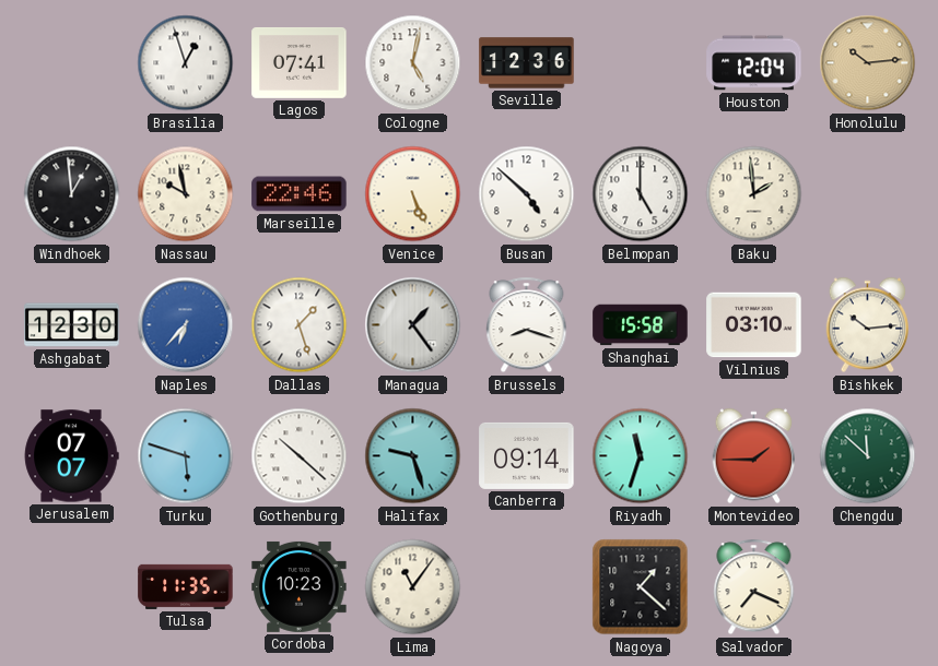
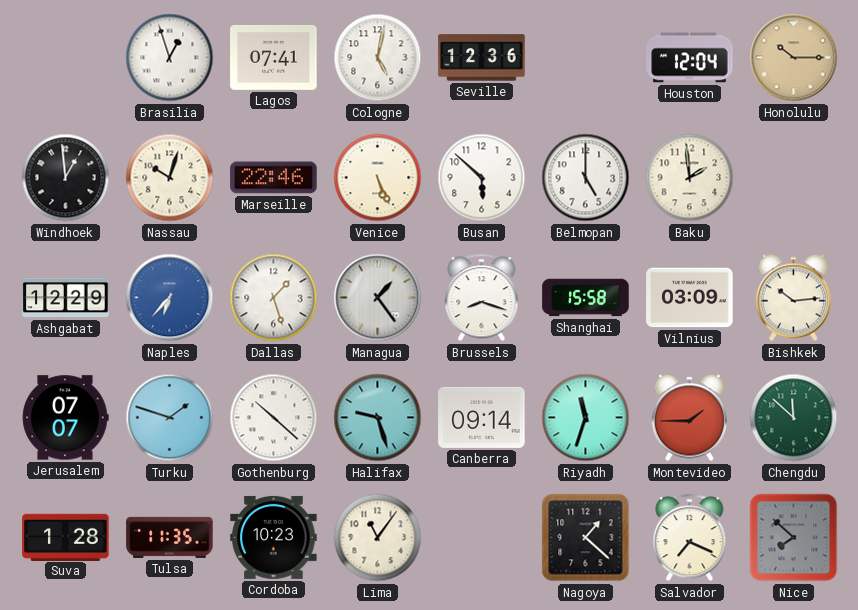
Honolulu: 10:14 -> 10:15
Nassau: 9:58 -> 10:03
Busan: 4:52 -> 5:52
Ashgabat: 12:30 -> 12:29
Vilnius: 03:10 -> 03:09
Turku: 5:48 -> 1:48
Suva: none -> 1:28
Nice: none -> 7:52
